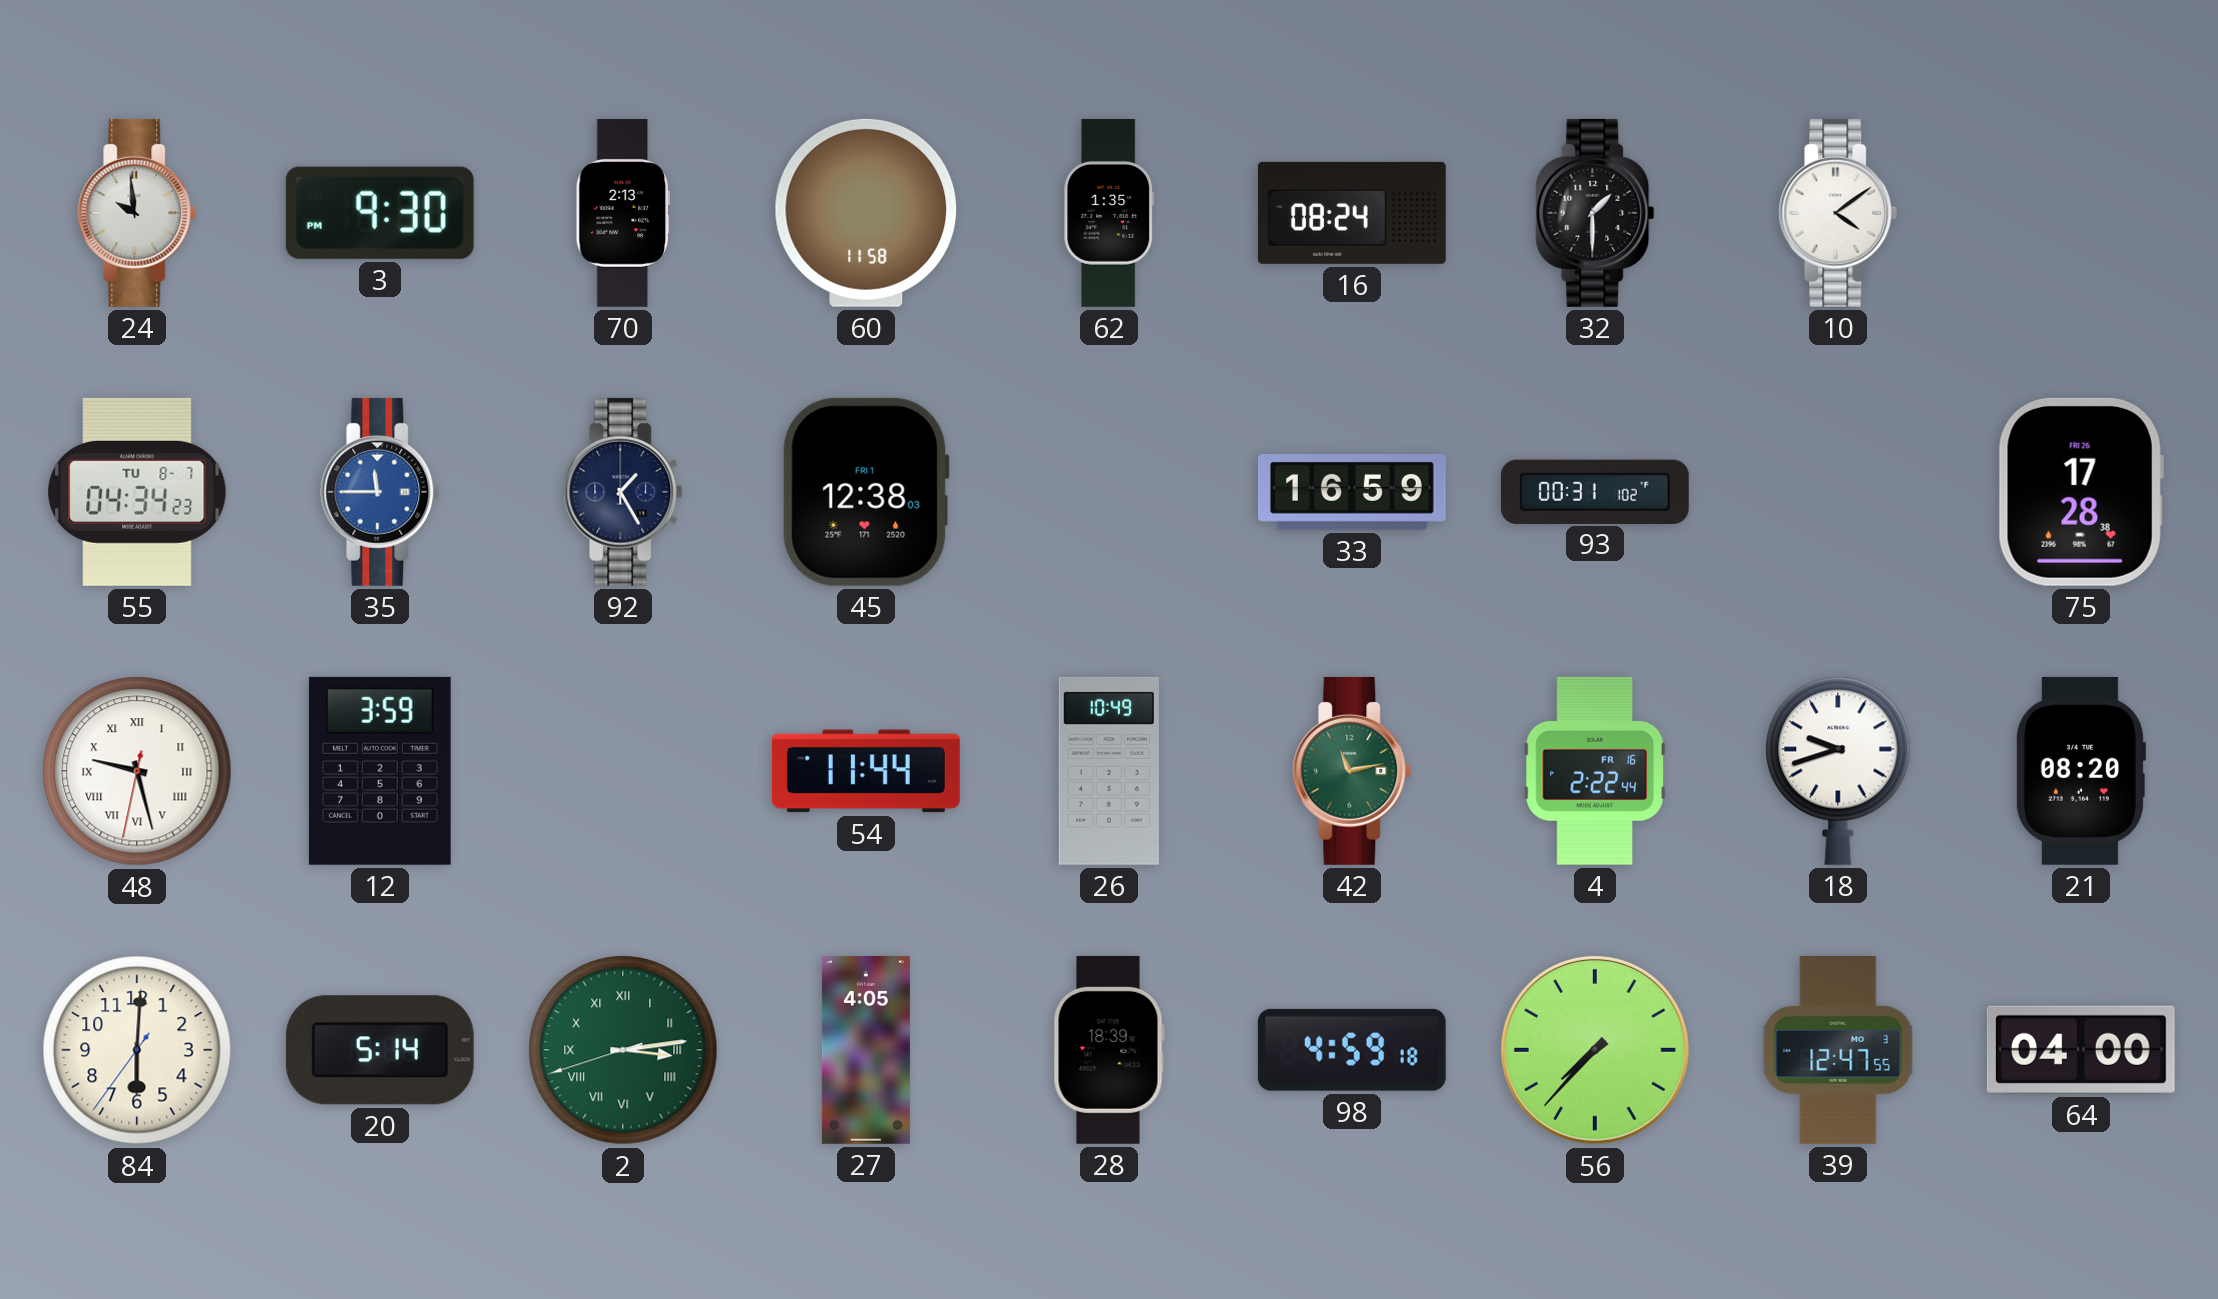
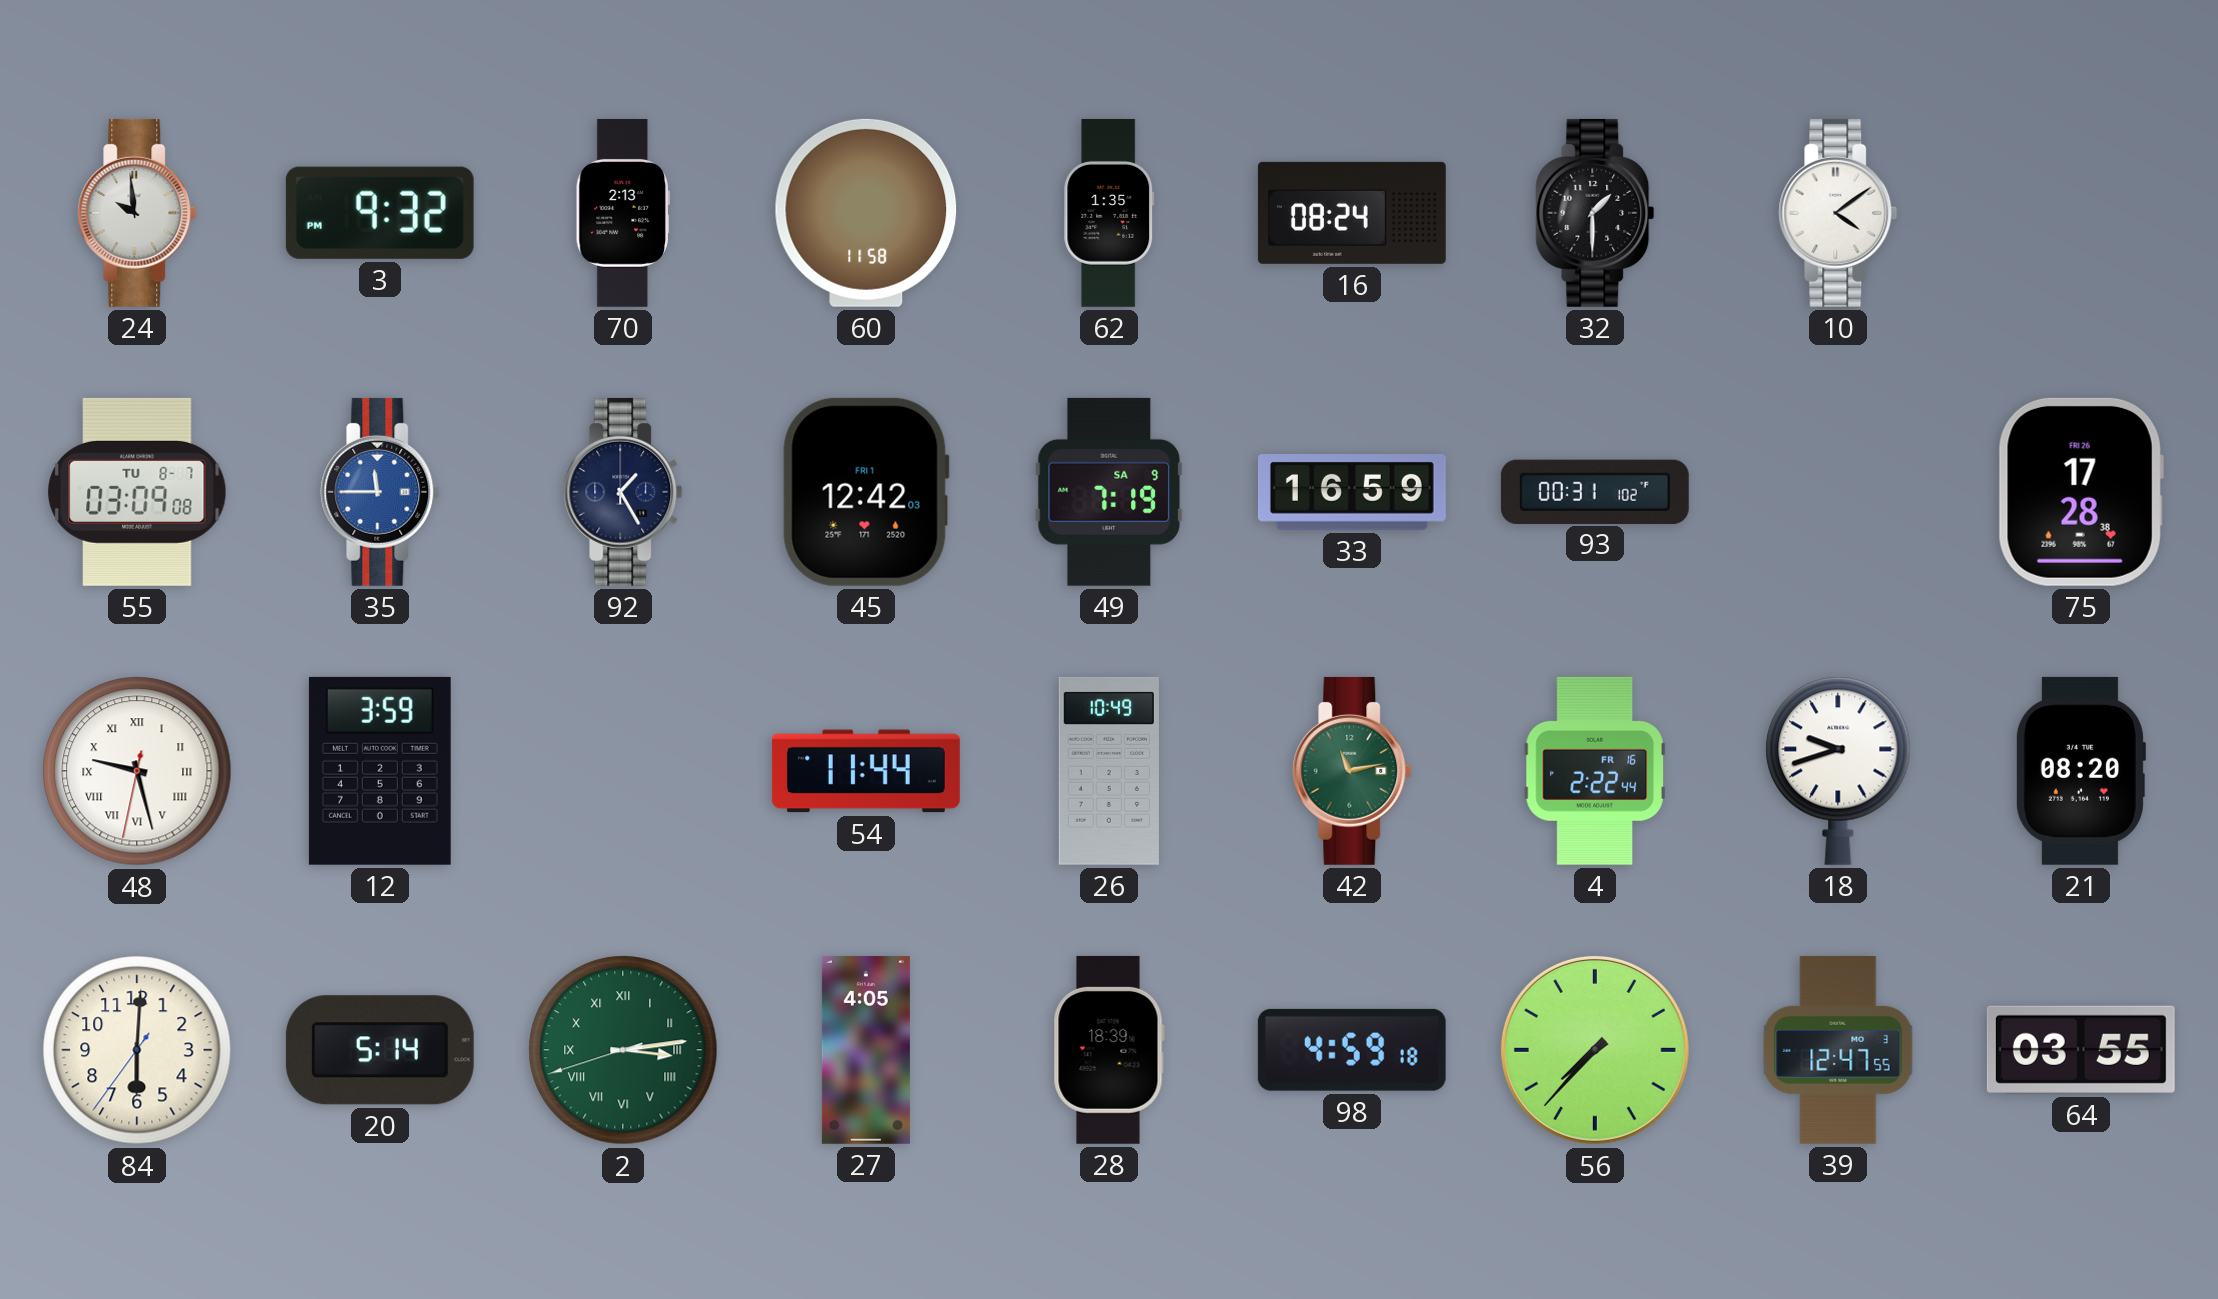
3: 9:30 -> 9:32
55: 04:34 -> 03:09
45: 12:38 -> 12:42
49: none -> 7:19
64: 04:00 -> 03:55
